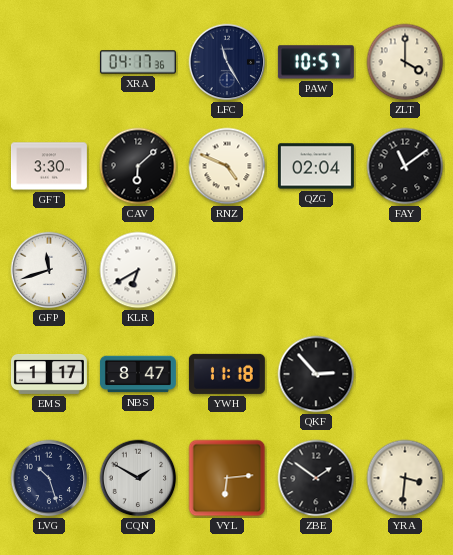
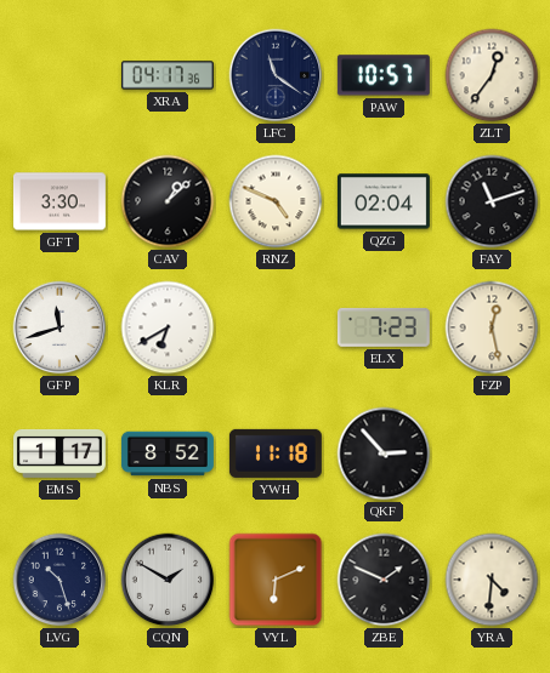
LFC: 11:25 -> 11:21
ZLT: 4:00 -> 12:36
CAV: 6:08 -> 1:08
FAY: 11:09 -> 11:12
ELX: none -> 7:23
FZP: none -> 12:28
NBS: 8:47 -> 8:52
VYL: 6:14 -> 6:11
ZBE: 1:51 -> 1:49
YRA: 3:31 -> 4:31
